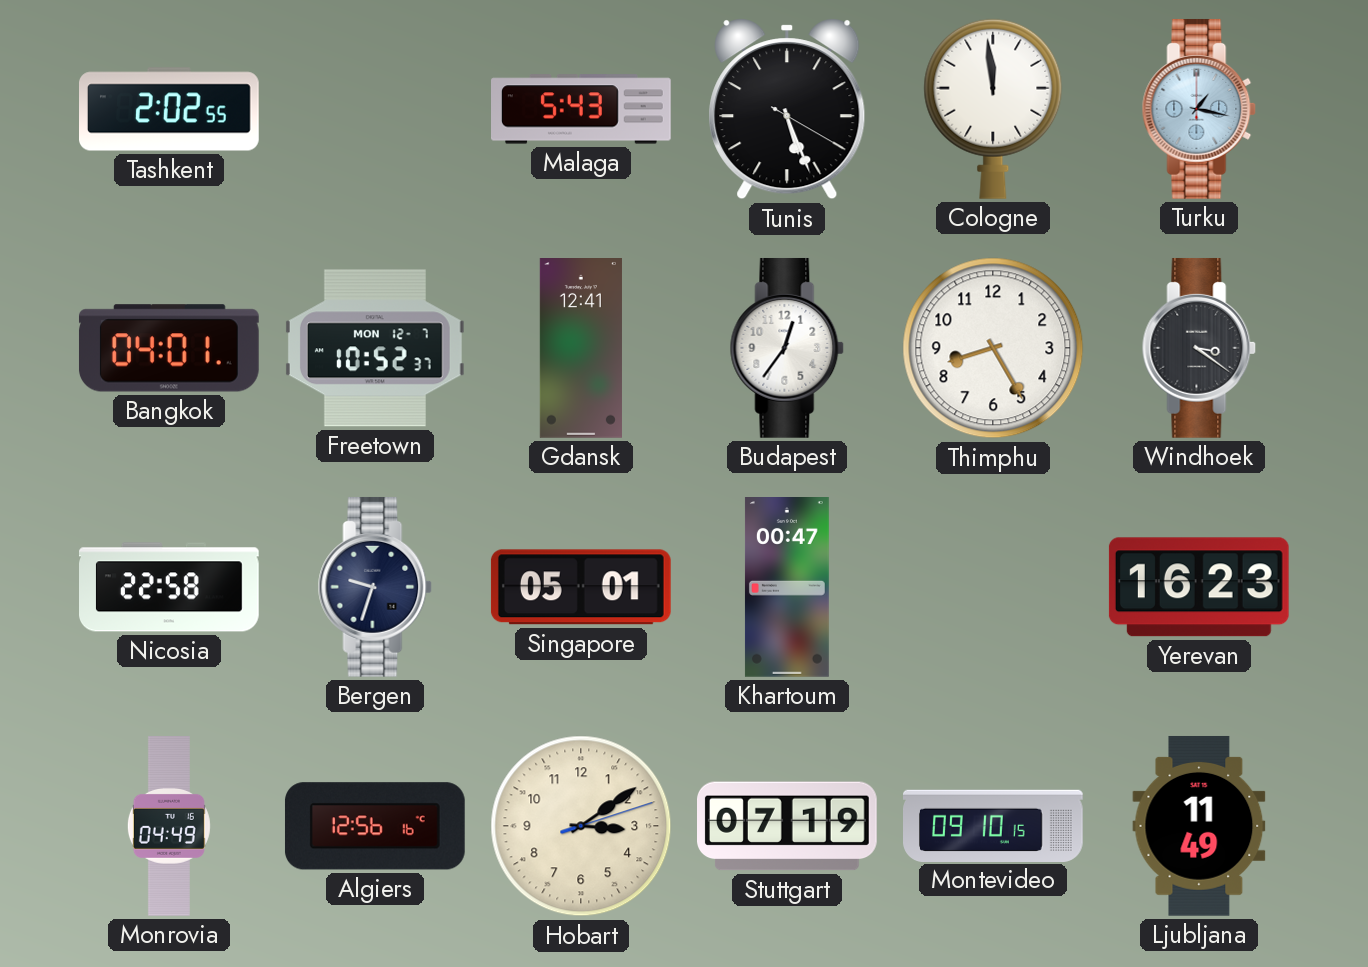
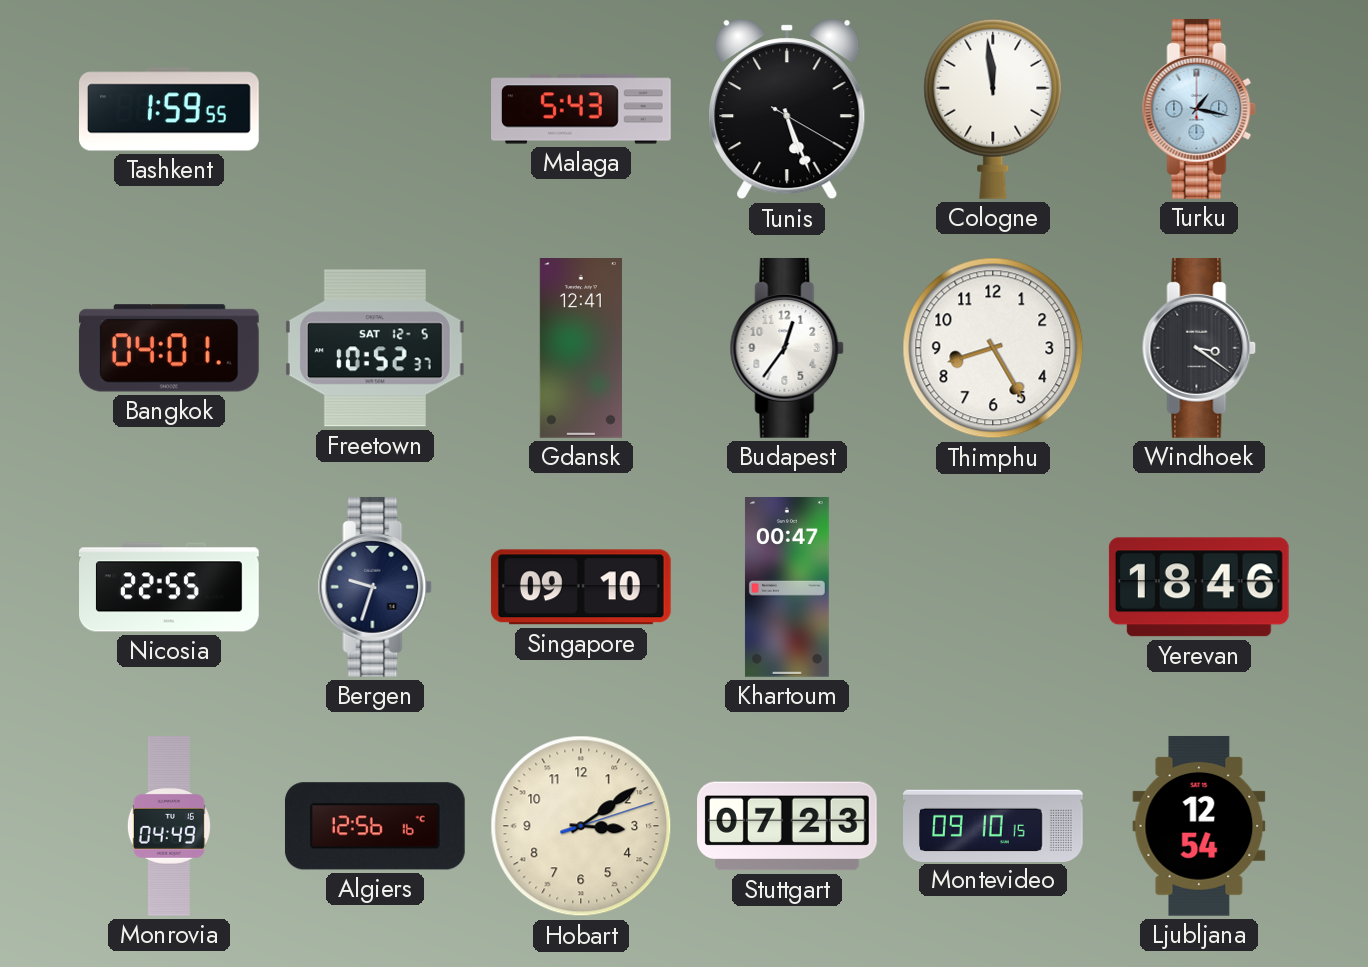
Tashkent: 2:02 -> 1:59
Freetown date: MON 12-7 -> SAT 12-5
Nicosia: 22:58 -> 22:55
Singapore: 05:01 -> 09:10
Yerevan: 16:23 -> 18:46
Stuttgart: 07:19 -> 07:23
Ljubljana: 11:49 -> 12:54
